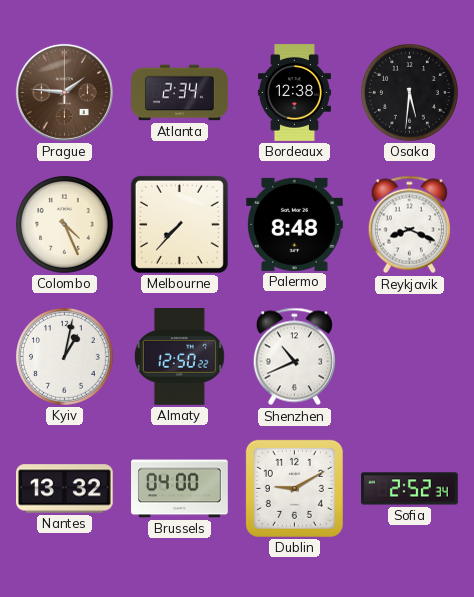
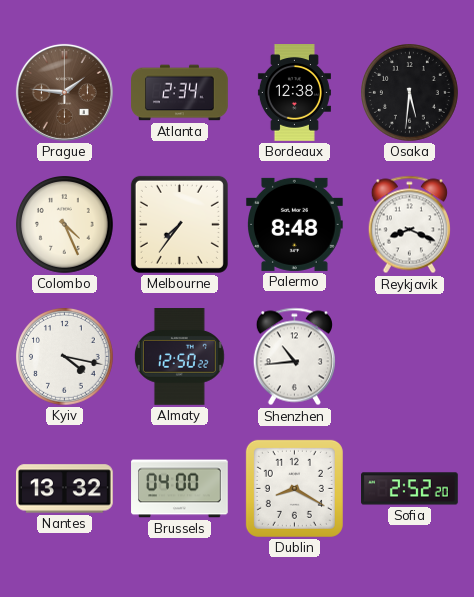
Melbourne: 7:37 -> 7:36
Kyiv: 1:02 -> 4:17
Shenzhen: 10:41 -> 10:44
Dublin: 9:10 -> 8:20
Sofia: 2:52:34 -> 2:52:20
